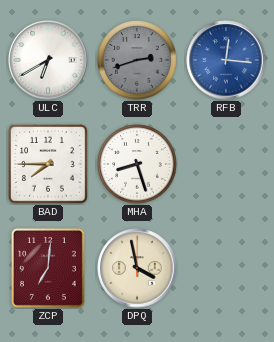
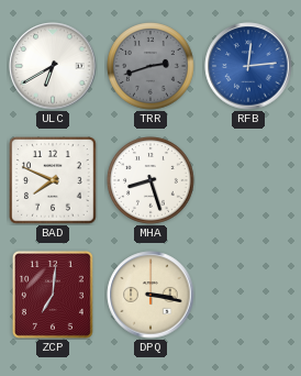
RFB: 12:16 -> 12:14
BAD: 7:45 -> 7:49
DPQ: 3:58 -> 3:17
